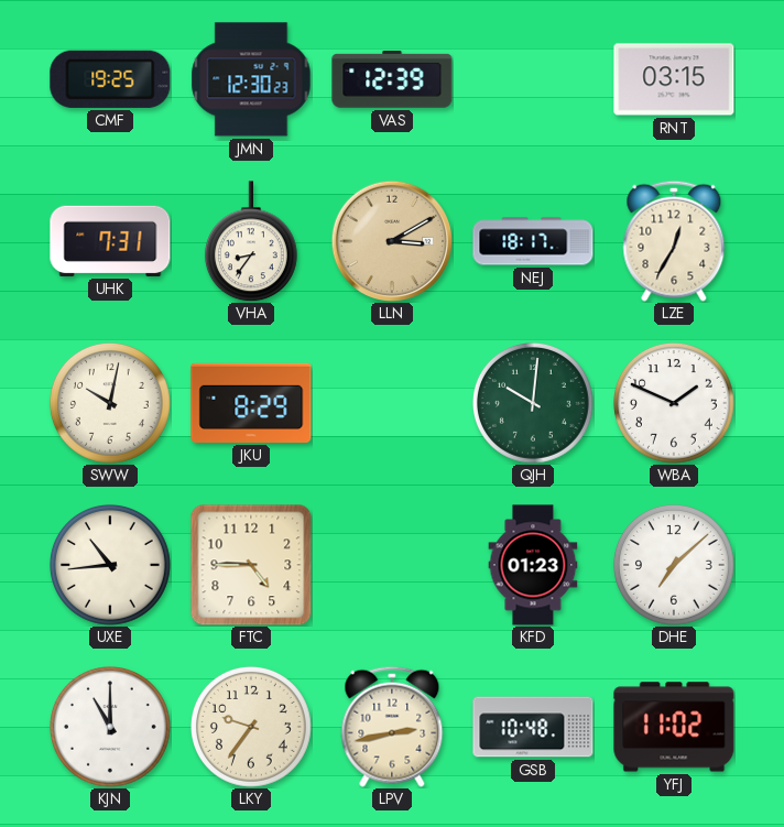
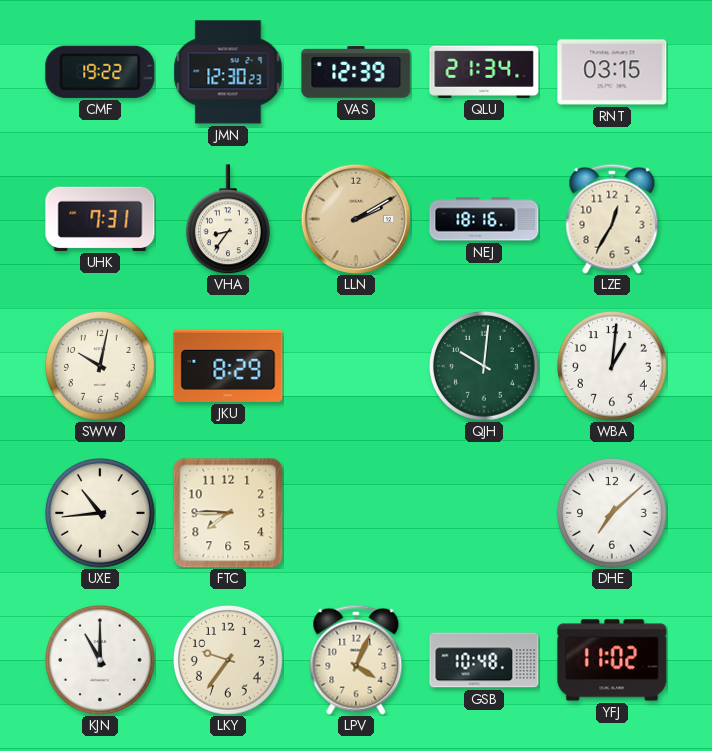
CMF: 19:25 -> 19:22
QLU: none -> 21:34
LLN: 3:10 -> 2:10
NEJ: 18:17 -> 18:16
WBA: 1:49 -> 1:01
FTC: 4:45 -> 7:45
KFD: 01:23 -> none
LPV: 2:43 -> 4:04
